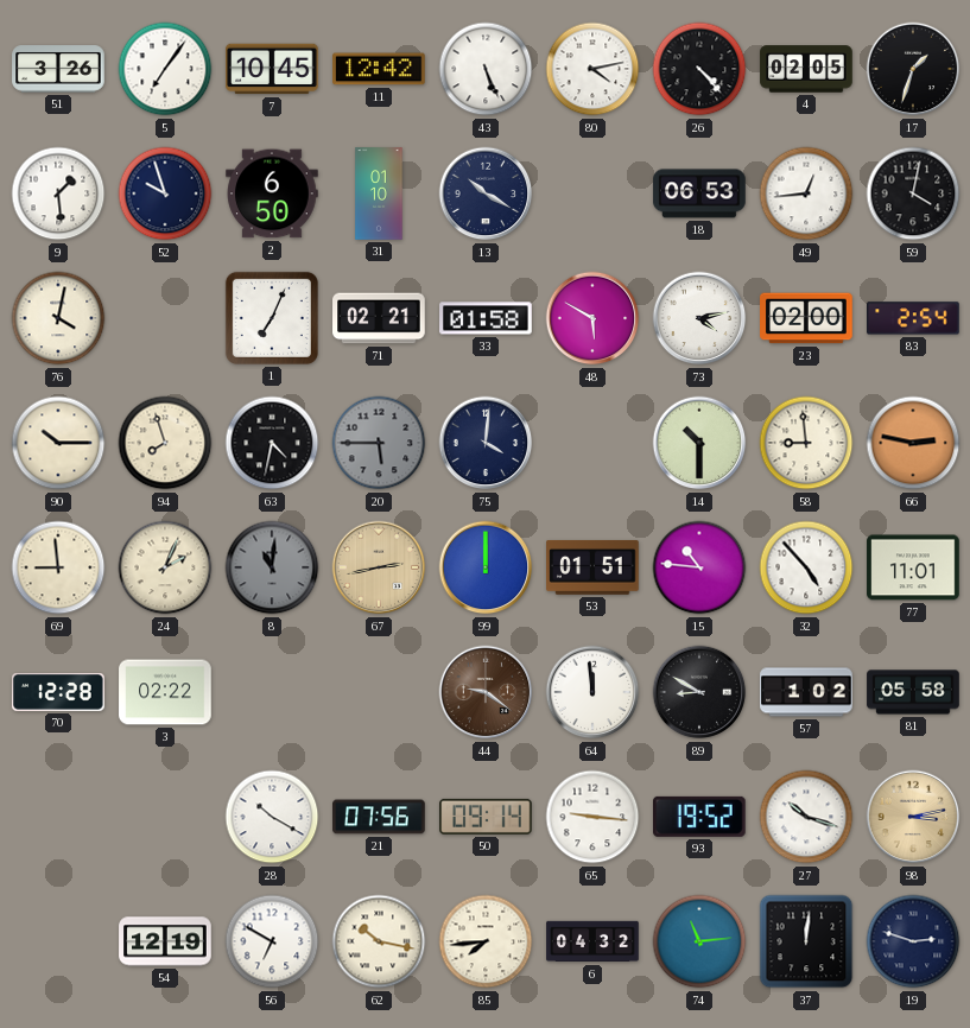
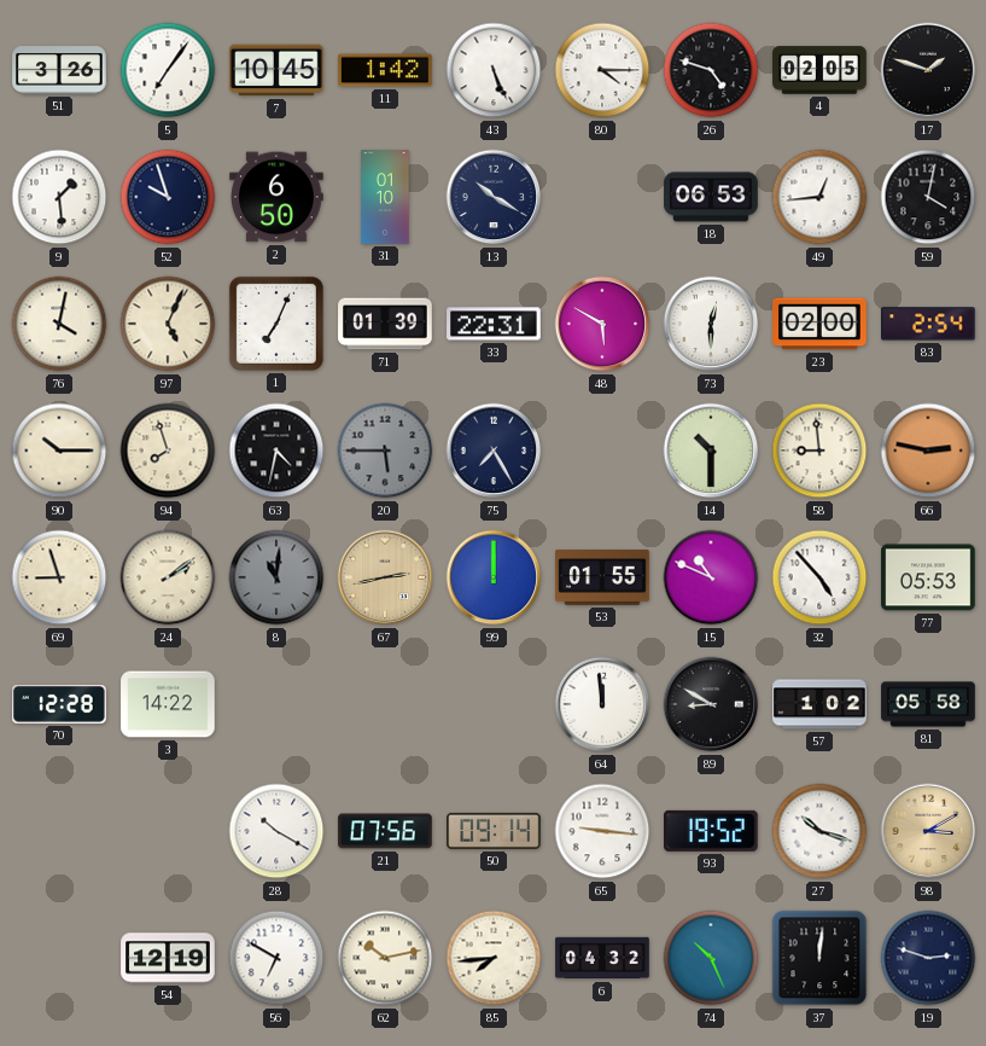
11: 12:42 -> 1:42
80: 4:13 -> 4:15
26: 4:23 -> 4:48
17: 1:33 -> 1:48
97: none -> 5:04
71: 02:21 -> 01:39
33: 01:58 -> 22:31
73: 4:13 -> 12:30
75: 4:01 -> 7:25
69: 8:59 -> 8:57
24: 2:04 -> 2:09
53: 01:51 -> 01:55
15: 10:46 -> 10:49
77: 11:01 -> 05:53
3: 02:22 -> 14:22
44: 9:21 -> none
98: 3:13 -> 3:10
62: 10:17 -> 10:13
74: 11:14 -> 10:26
